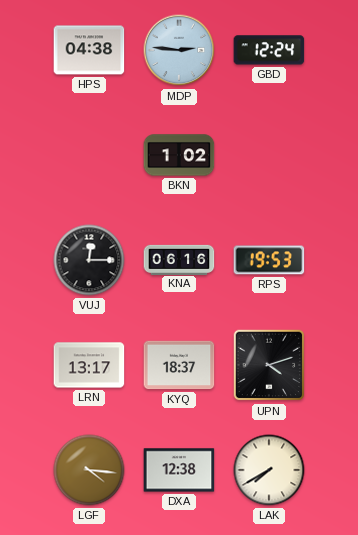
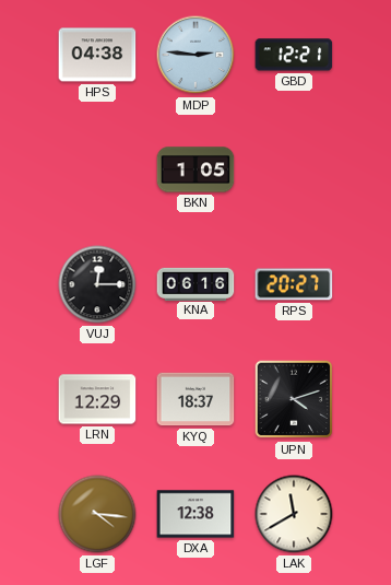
GBD: 12:24 -> 12:21
BKN: 1:02 -> 1:05
RPS: 19:53 -> 20:27
LRN: 13:17 -> 12:29
LAK: 7:40 -> 11:40
